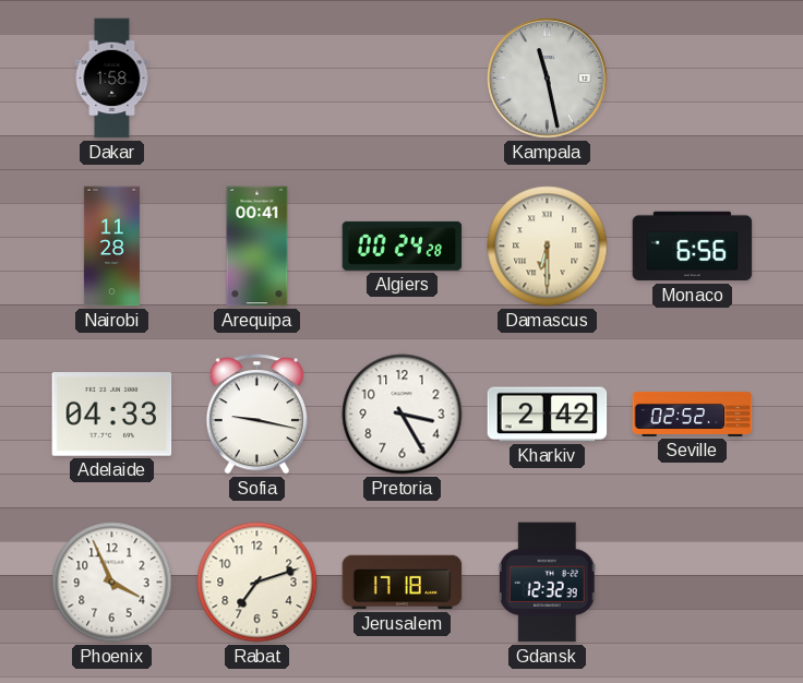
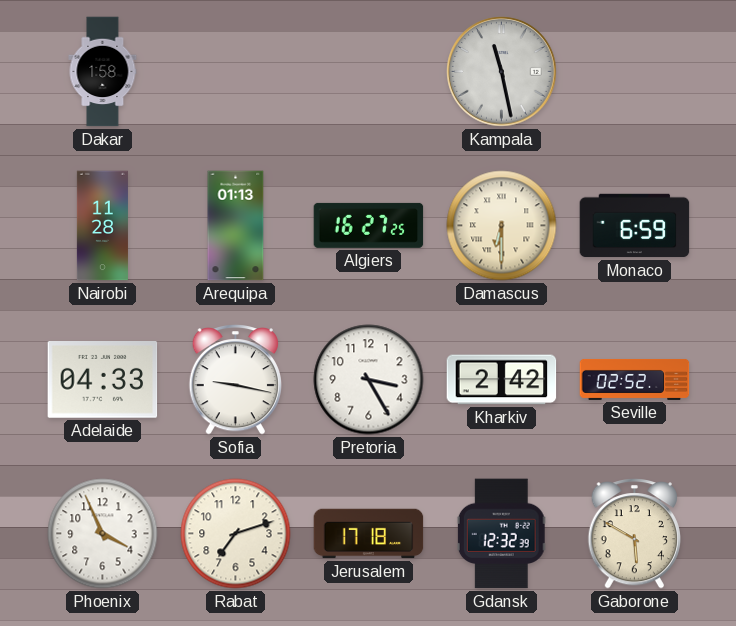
Arequipa: 00:41 -> 01:13
Algiers: 00:24 -> 16:27
Monaco: 6:56 -> 6:59
Gaborone: none -> 5:50
